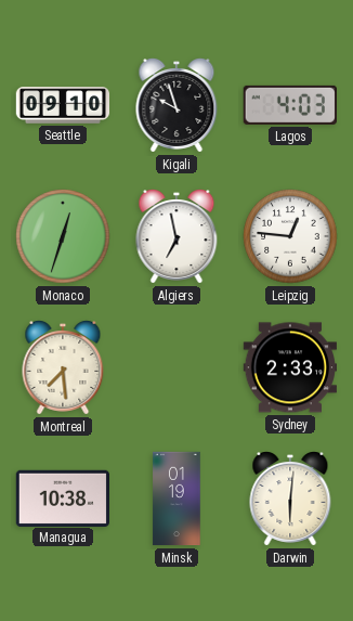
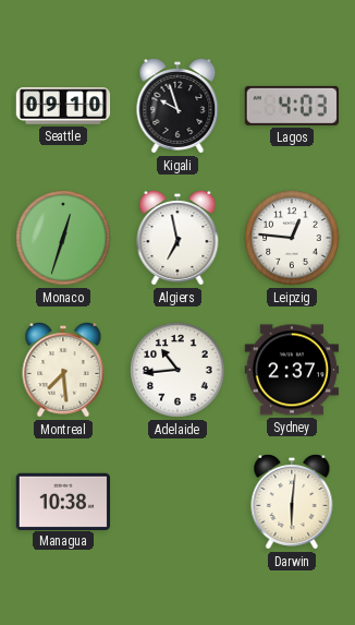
Adelaide: none -> 10:44
Sydney: 2:33 -> 2:37
Minsk: 01:19 -> none
